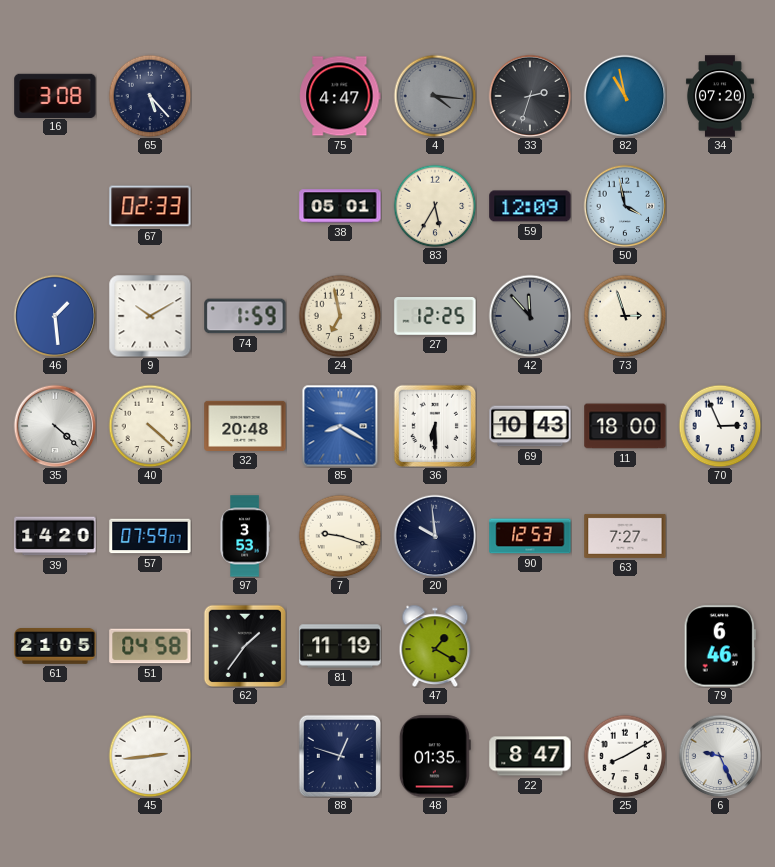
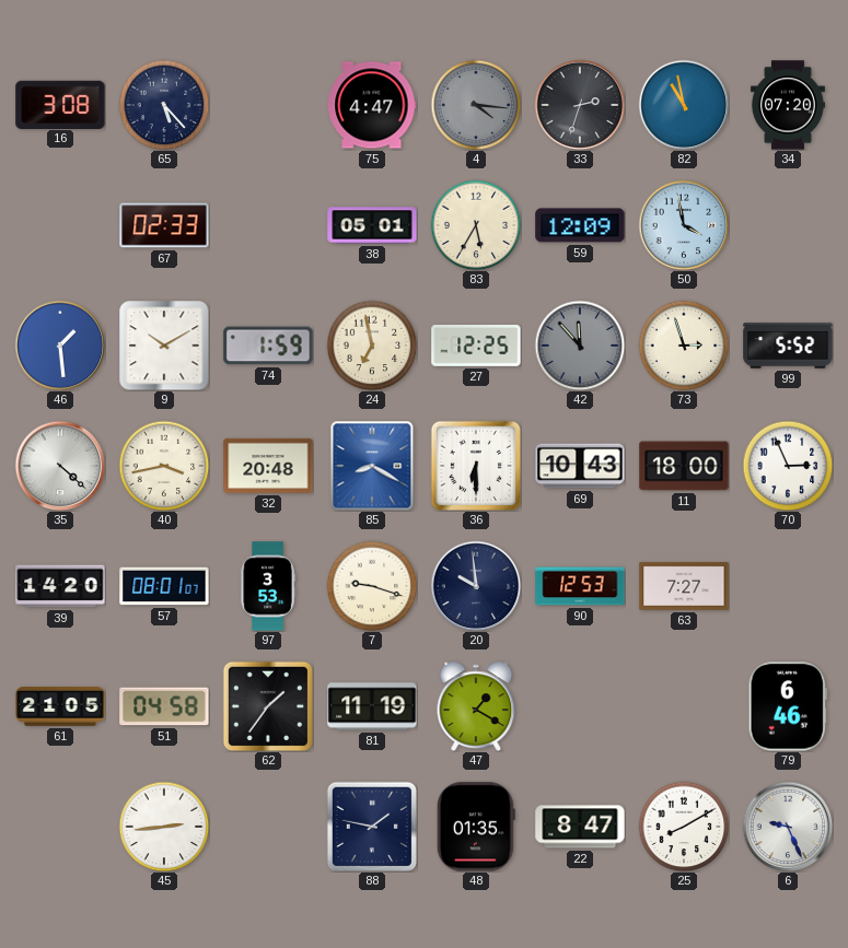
99: none -> 5:52
40: 4:22 -> 3:43
57: 07:59 -> 08:01
88: 12:48 -> 1:47
